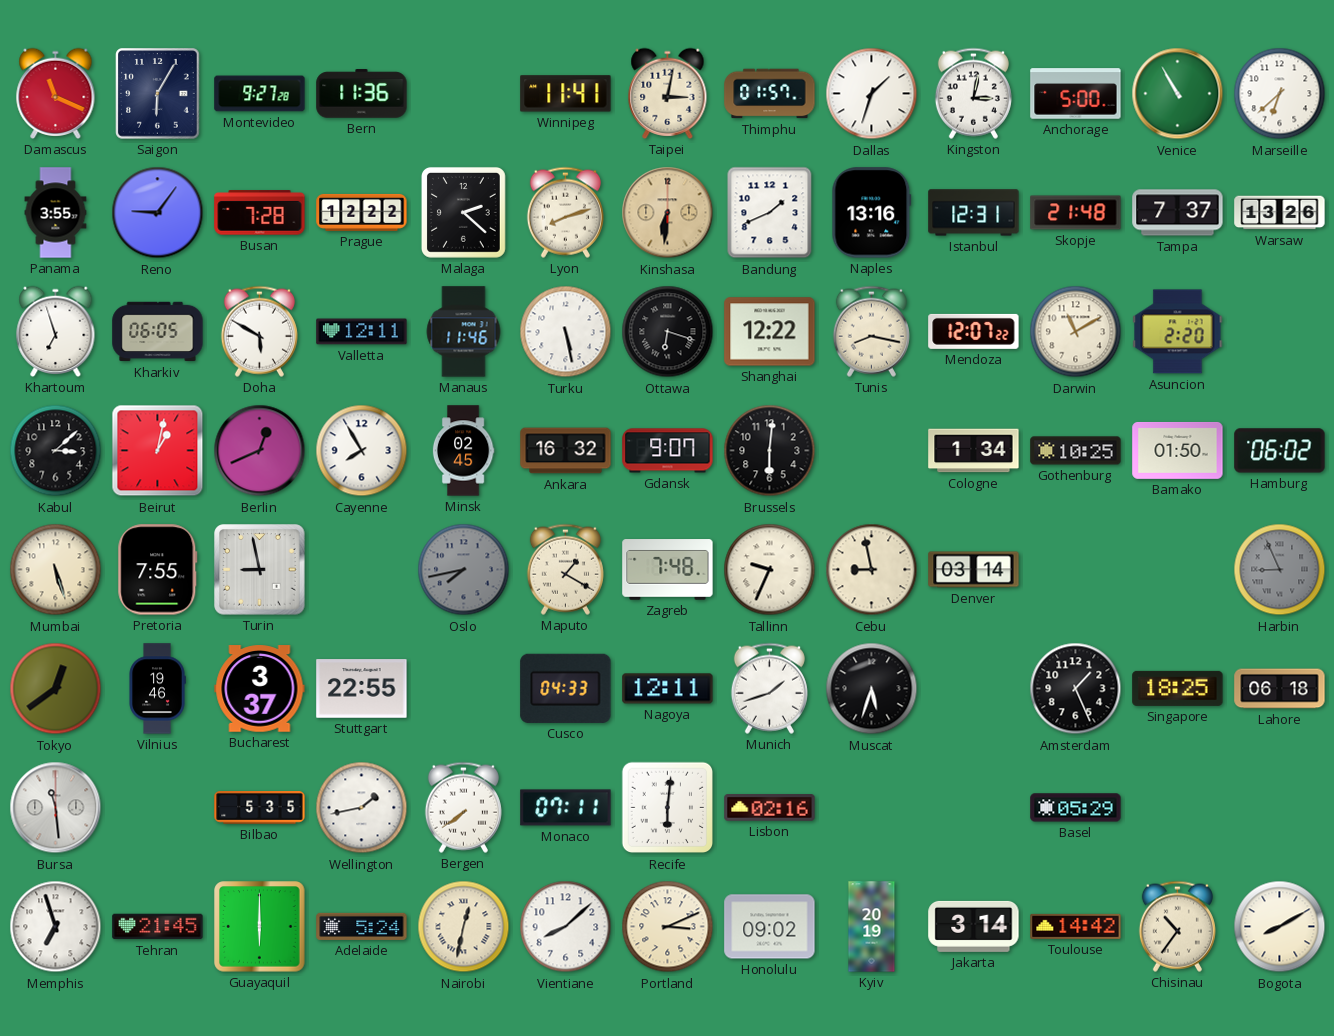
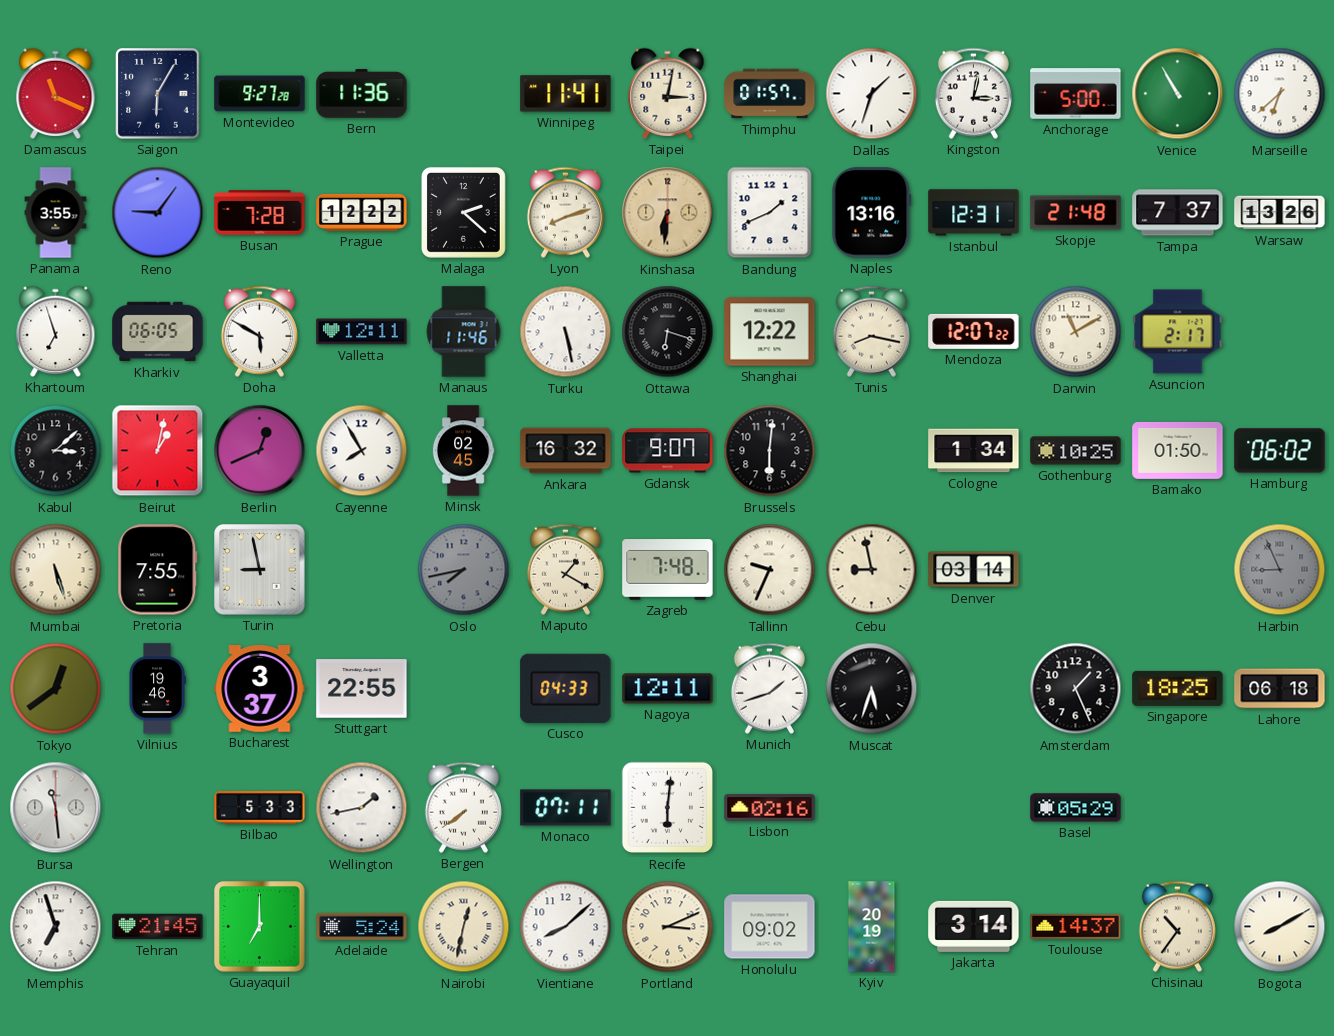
Asuncion: 2:20 -> 2:17
Bilbao: 5:35 -> 5:33
Guayaquil: 6:00 -> 7:00
Toulouse: 14:42 -> 14:37
